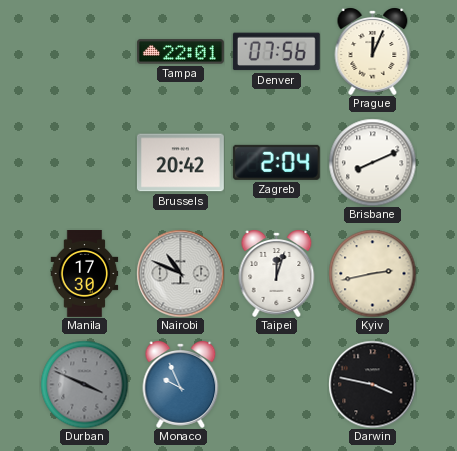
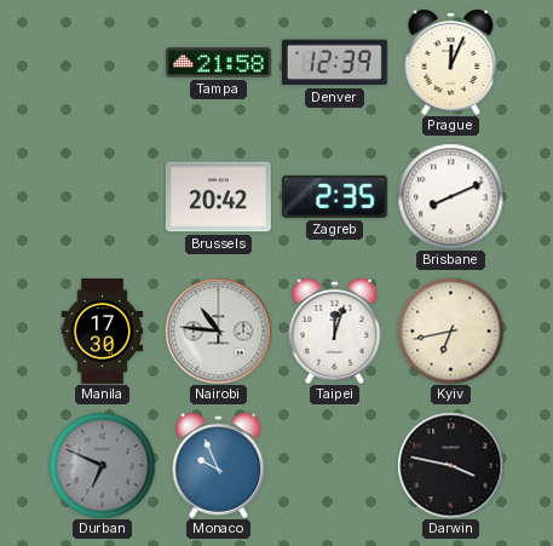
Tampa: 22:01 -> 21:58
Denver: 07:56 -> 12:39
Zagreb: 2:04 -> 2:35
Nairobi: 10:49 -> 10:46
Kyiv: 2:43 -> 6:43
Durban: 3:49 -> 6:49
